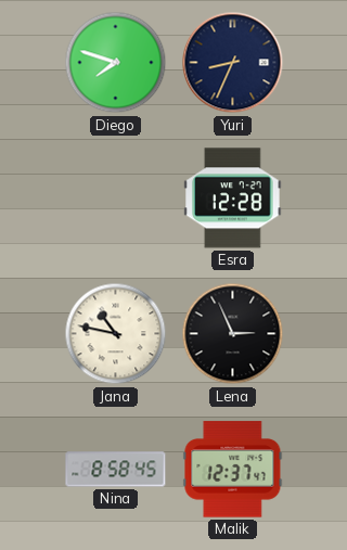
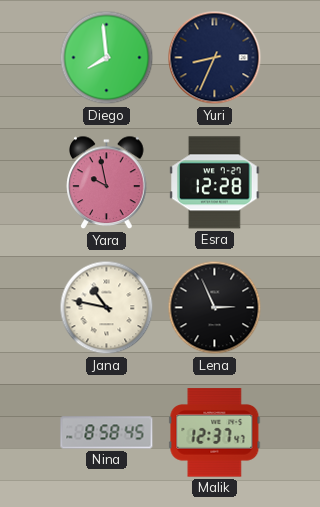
Diego: 7:48 -> 7:59
Yara: none -> 9:58
